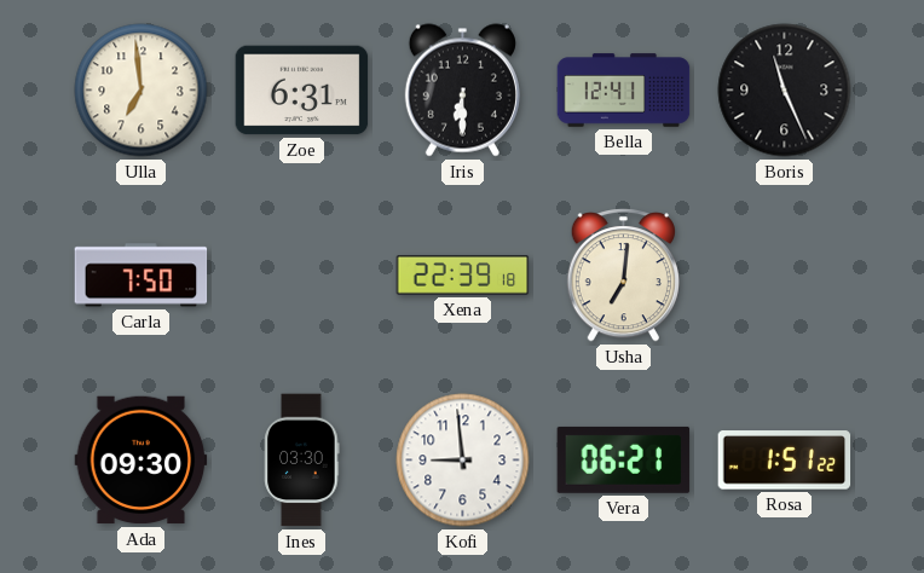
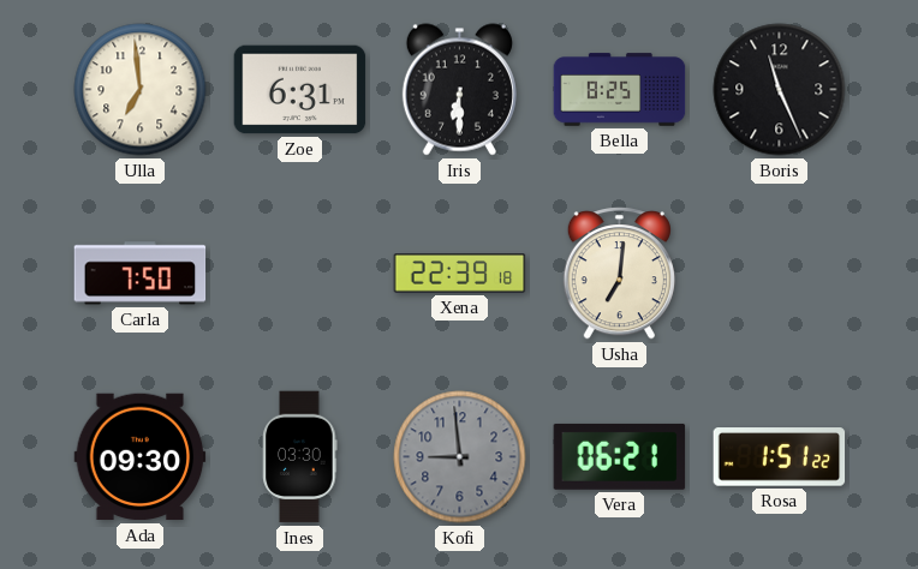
Bella: 12:41 -> 8:25
Kofi dial: white -> grey
